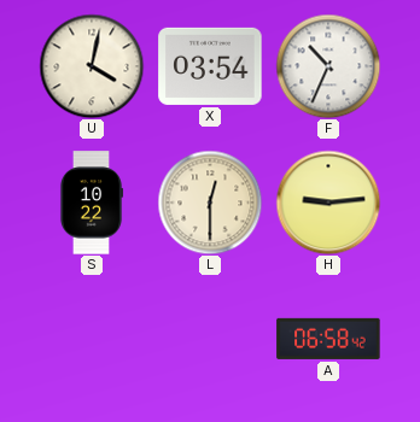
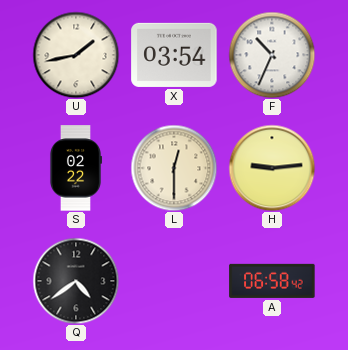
U: 4:02 -> 1:43
S: 10:22 -> 02:22
Q: none -> 4:39
